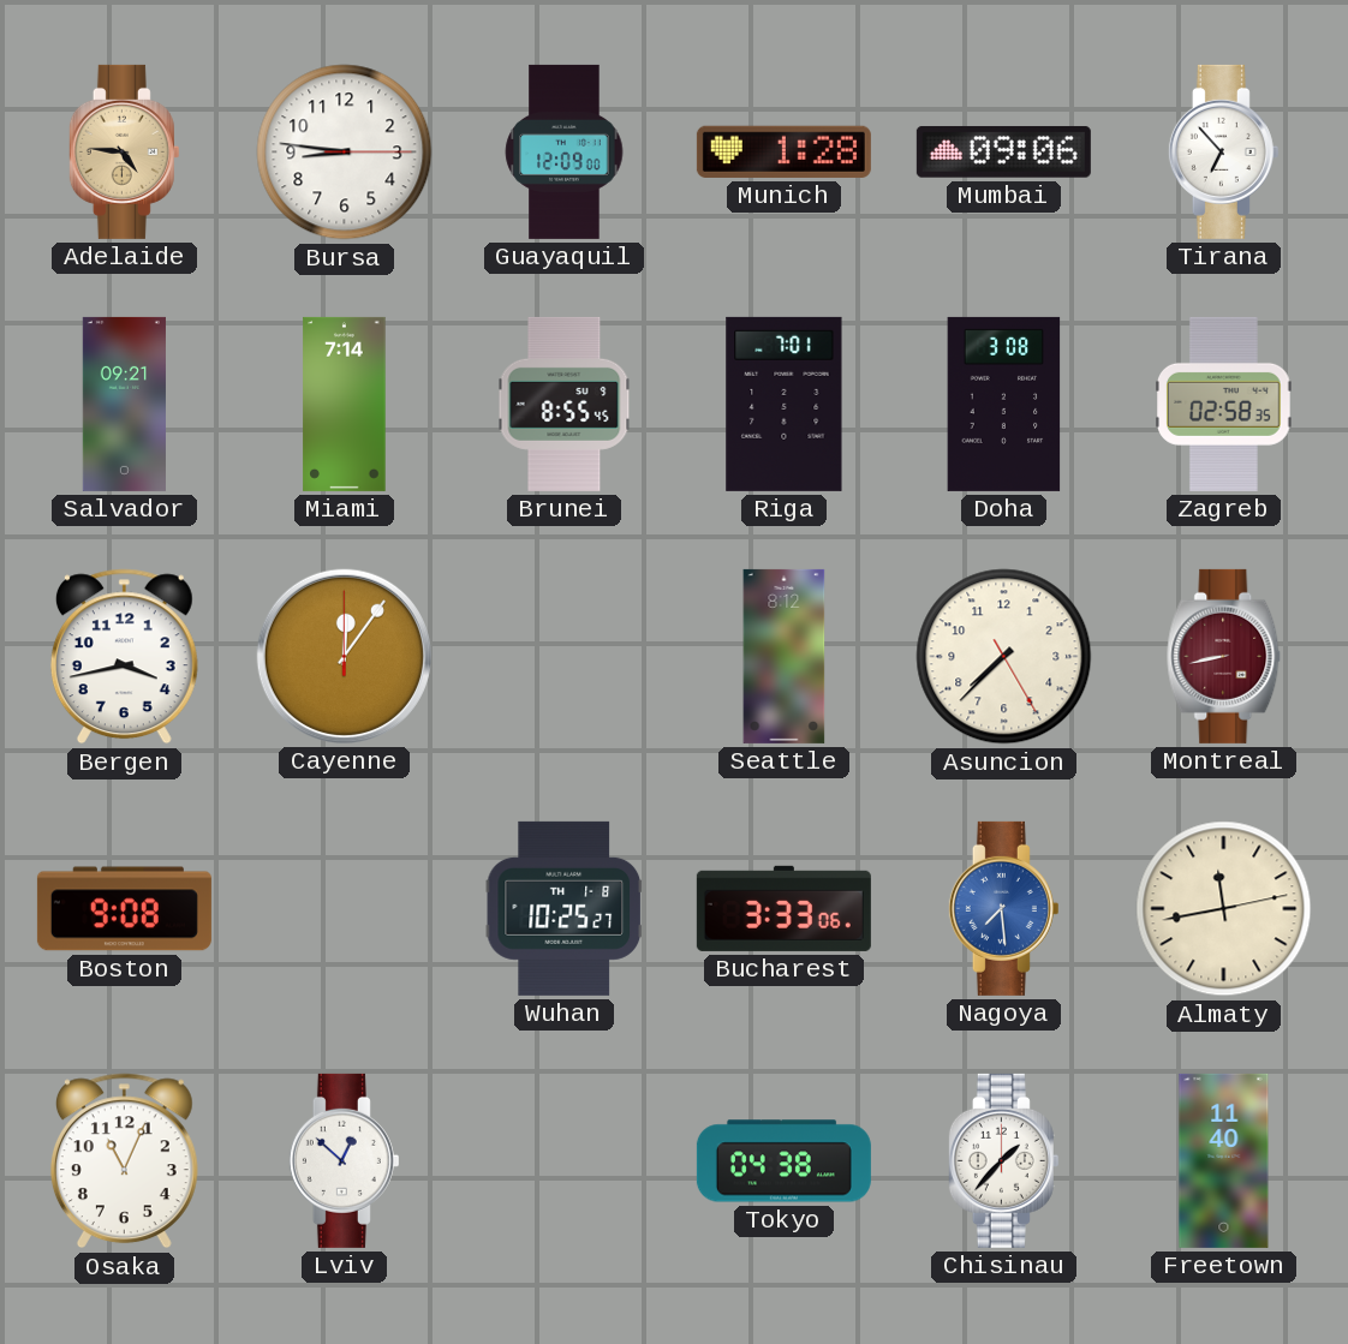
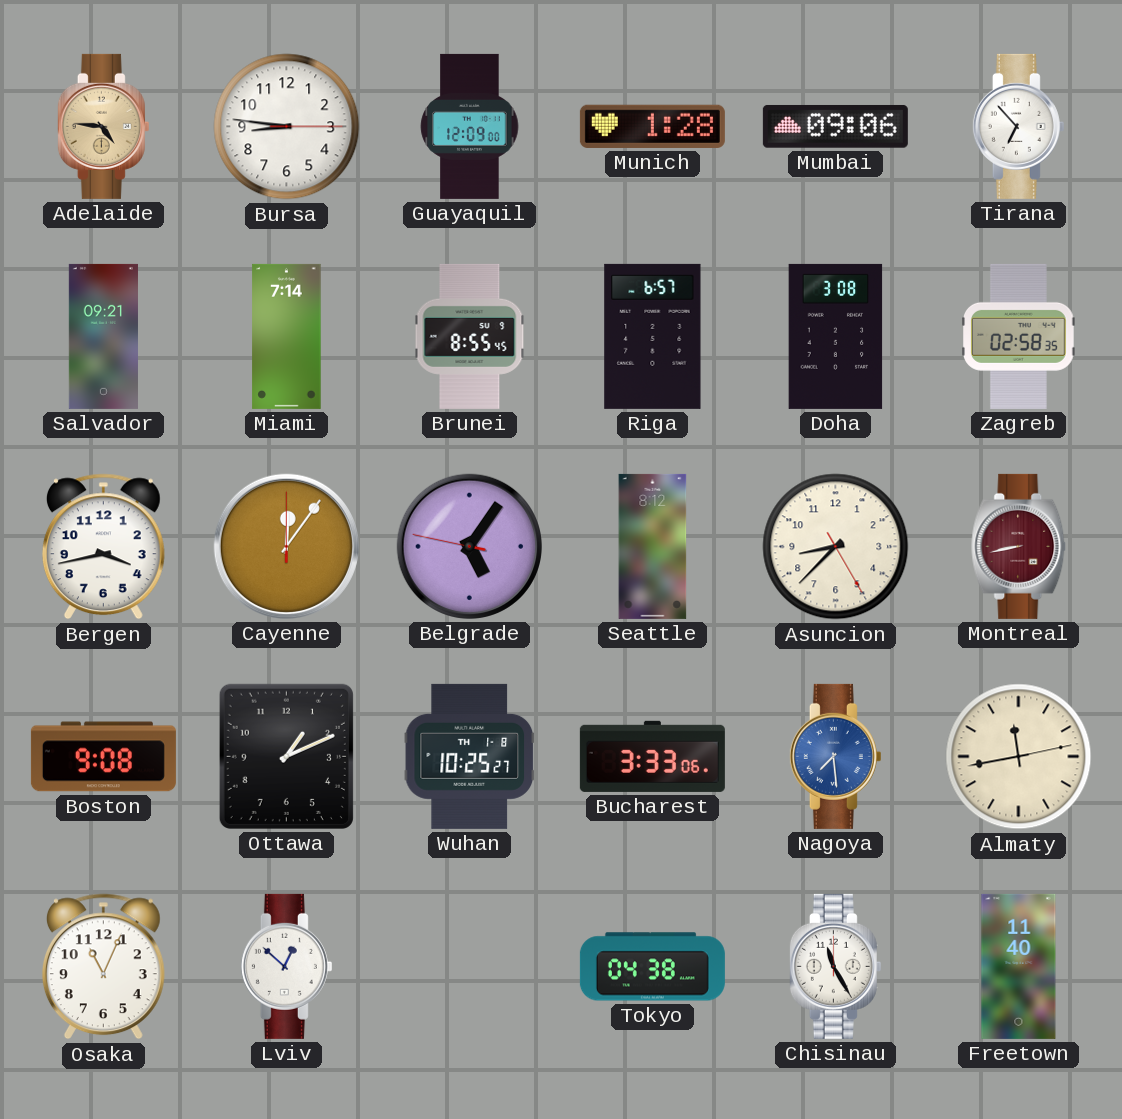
Riga: 7:01 -> 6:57
Belgrade: none -> 5:05
Asuncion: 7:37 -> 8:37
Ottawa: none -> 1:11
Chisinau: 1:37 -> 11:25
